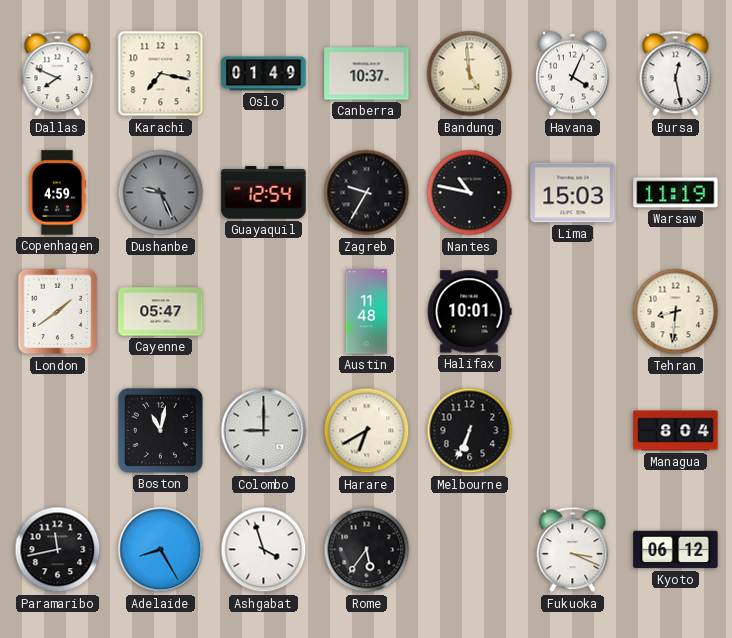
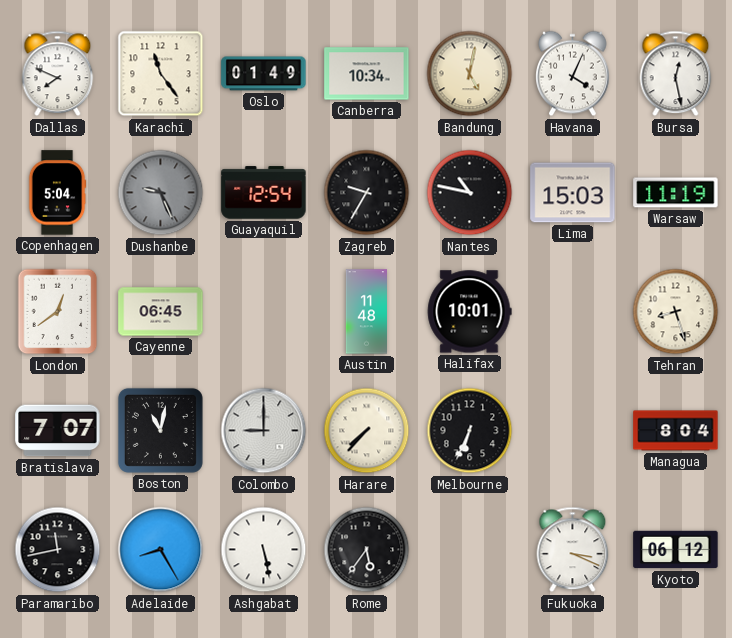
Karachi: 7:17 -> 11:24
Canberra: 10:37 -> 10:34
Bandung: 4:59 -> 5:02
Copenhagen: 4:59 -> 5:04
London: 1:39 -> 12:39
Cayenne: 05:47 -> 06:45
Tehran: 8:31 -> 8:27
Bratislava: none -> 7:07
Harare: 6:40 -> 7:37
Ashgabat: 3:57 -> 5:28
